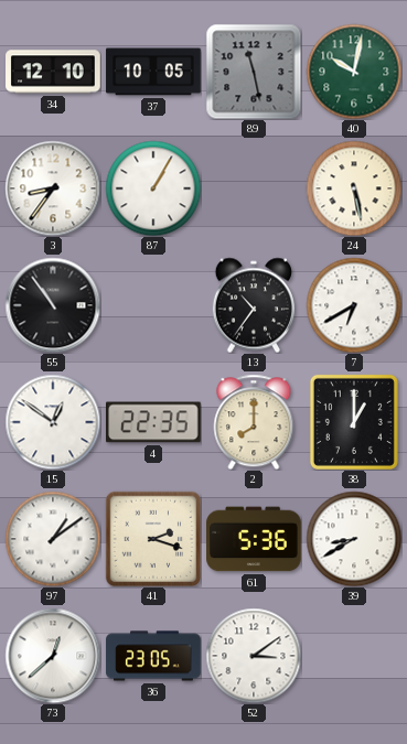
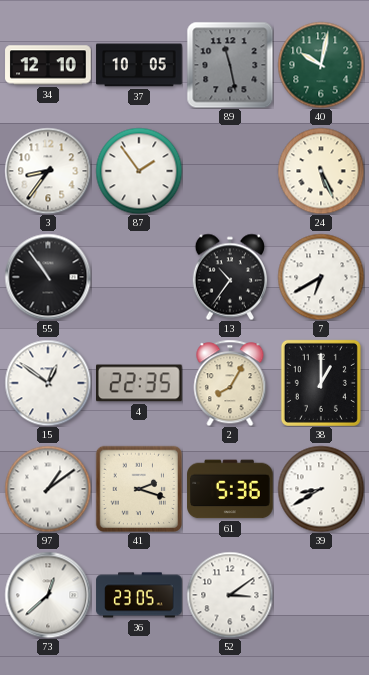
87: 1:05 -> 1:54
24: 5:28 -> 5:26
2: 8:00 -> 8:05
